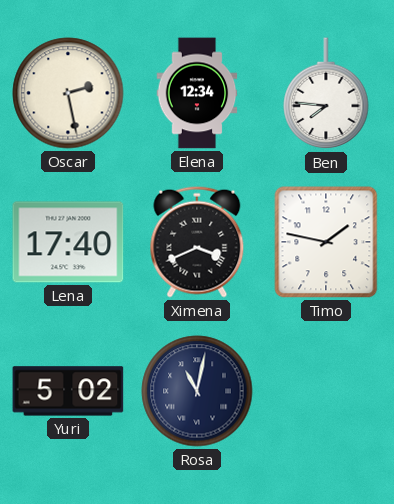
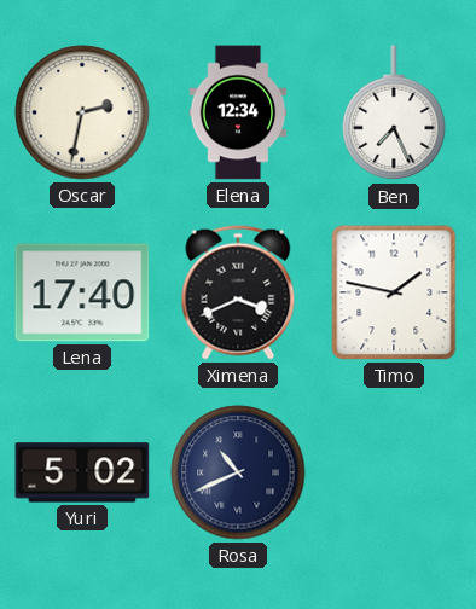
Oscar: 2:28 -> 2:32
Ben: 7:46 -> 7:26
Rosa: 11:02 -> 10:41
